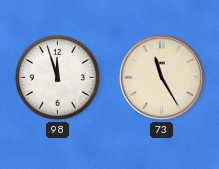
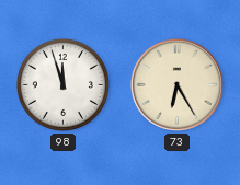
73: 11:25 -> 6:25
